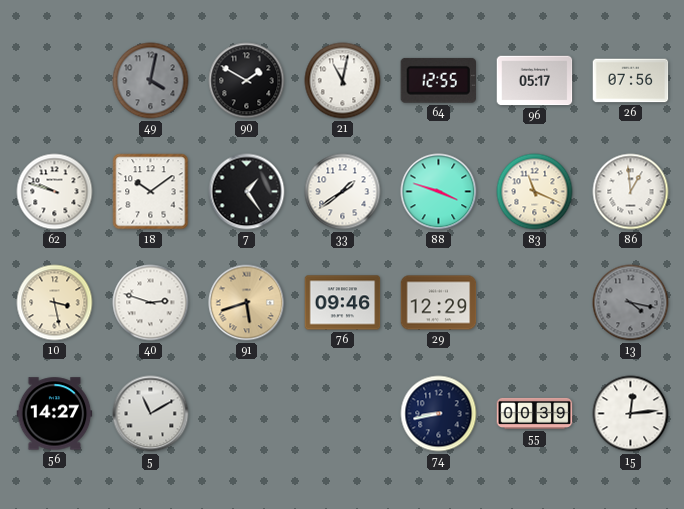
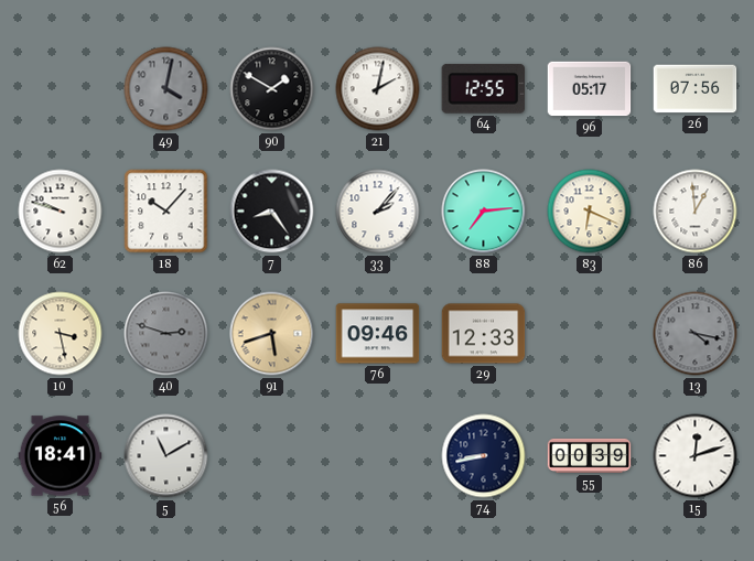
21: 11:02 -> 2:02
18: 10:09 -> 10:07
7: 1:24 -> 8:24
33: 1:39 -> 2:07
88: 3:48 -> 7:14
83: 11:19 -> 6:19
40 dial: white -> grey
29: 12:29 -> 12:33
56: 14:27 -> 18:41
15: 12:14 -> 12:12
